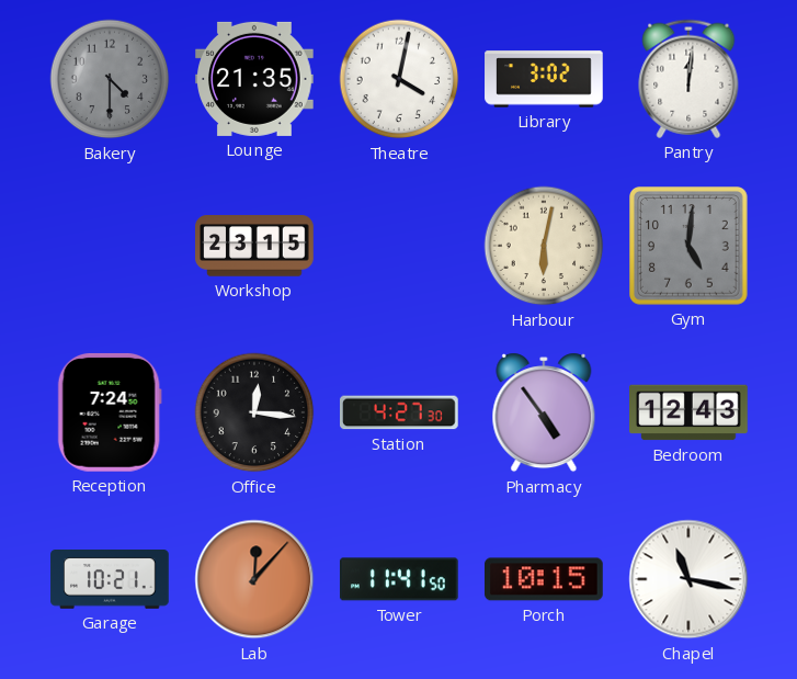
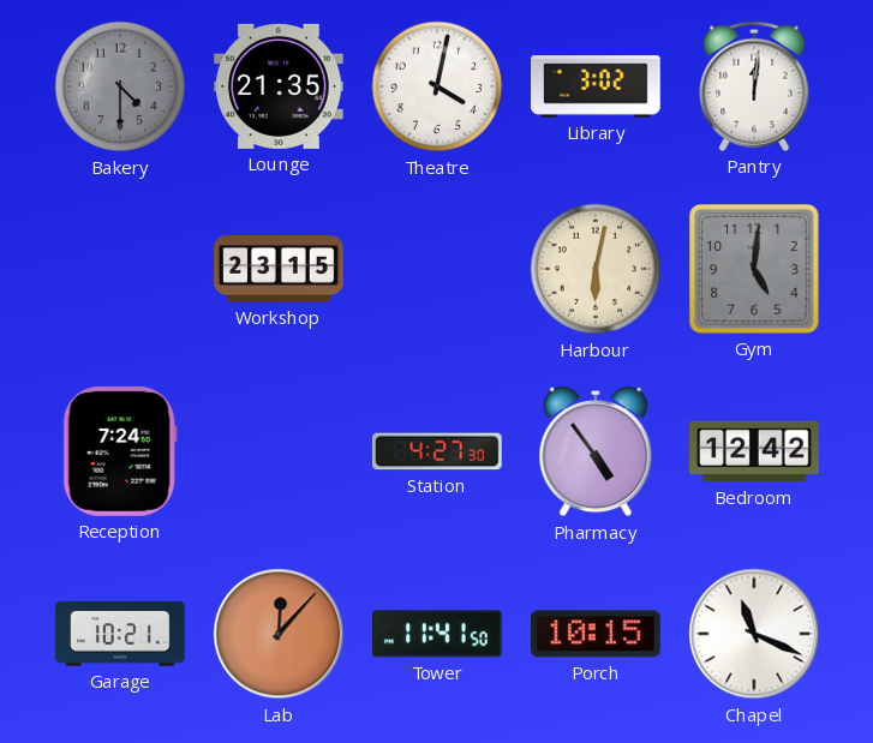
Office: 12:16 -> none
Bedroom: 12:43 -> 12:42
Chapel: 11:17 -> 11:19
